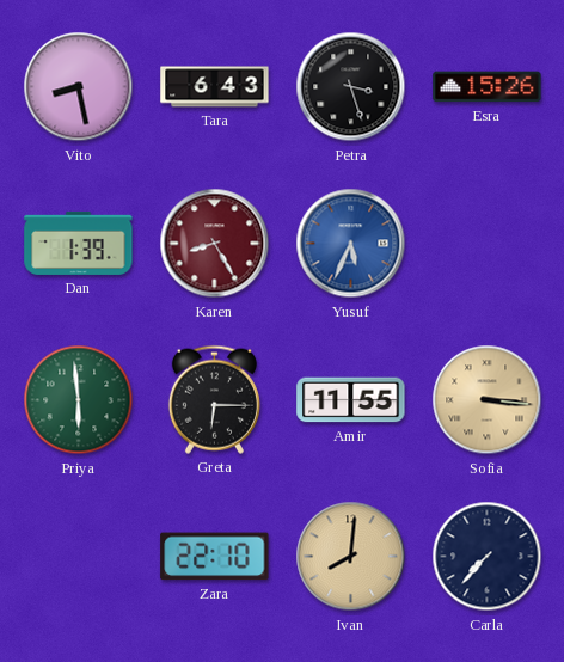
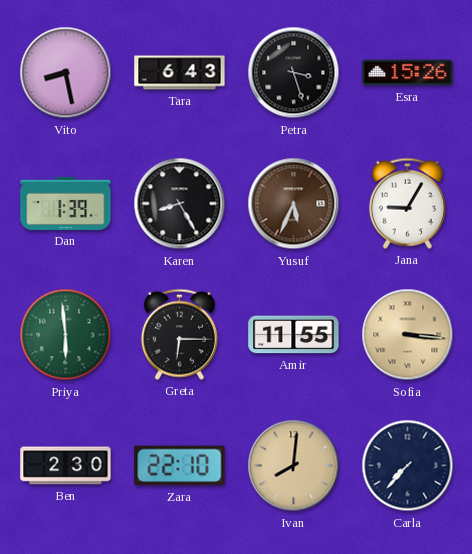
Karen dial: burgundy -> black
Yusuf dial: blue -> brown
Jana: none -> 9:05
Ben: none -> 2:30
